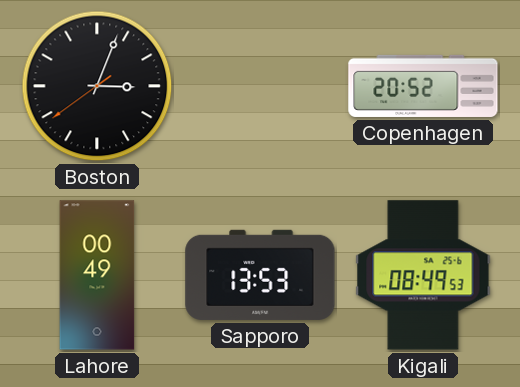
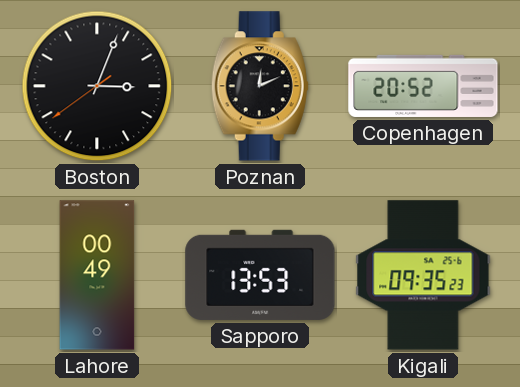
Poznan: none -> 12:11
Kigali: 08:49 -> 09:35
